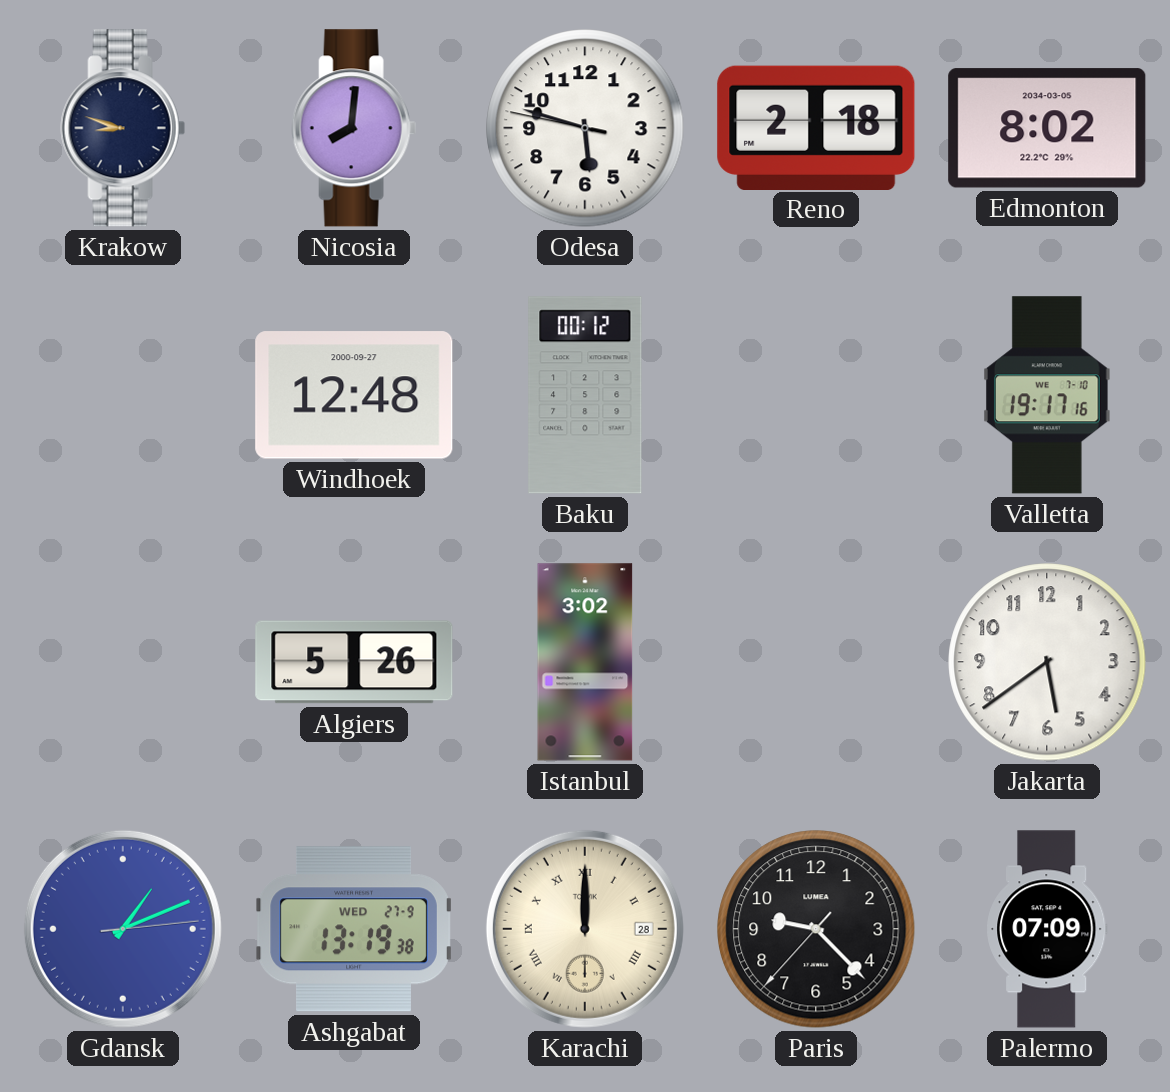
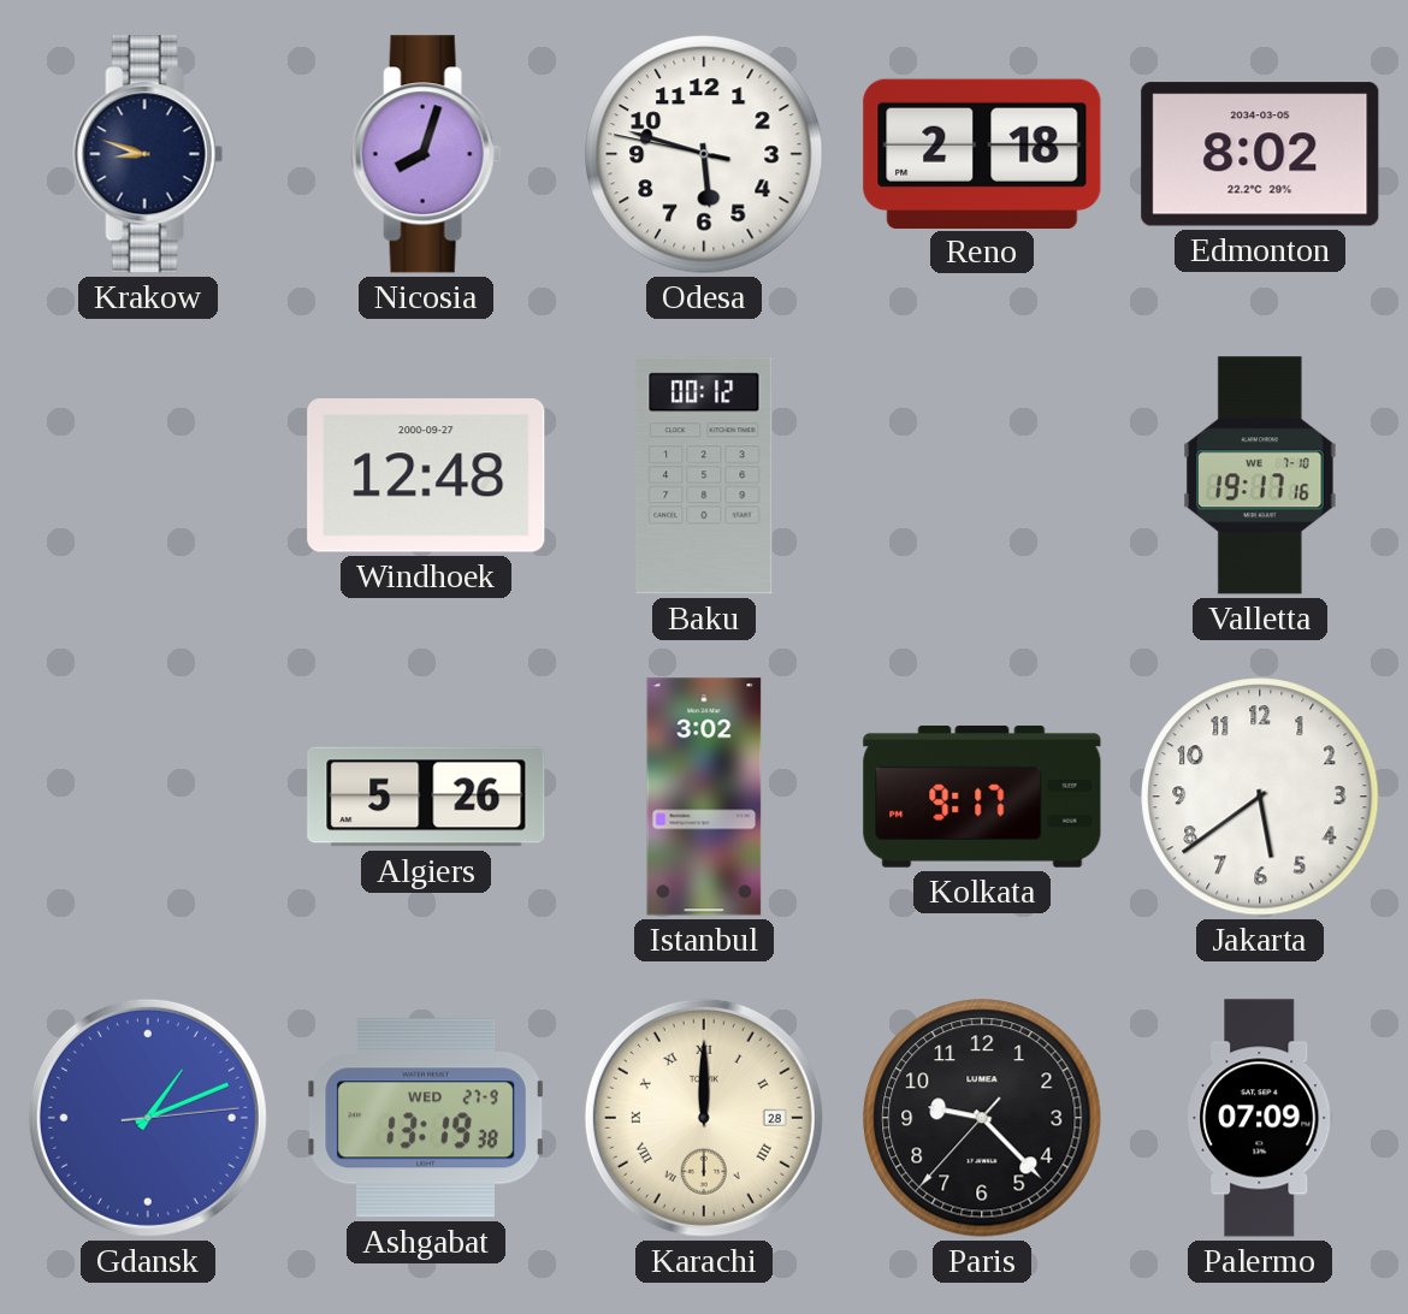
Nicosia: 8:01 -> 8:03
Kolkata: none -> 9:17
